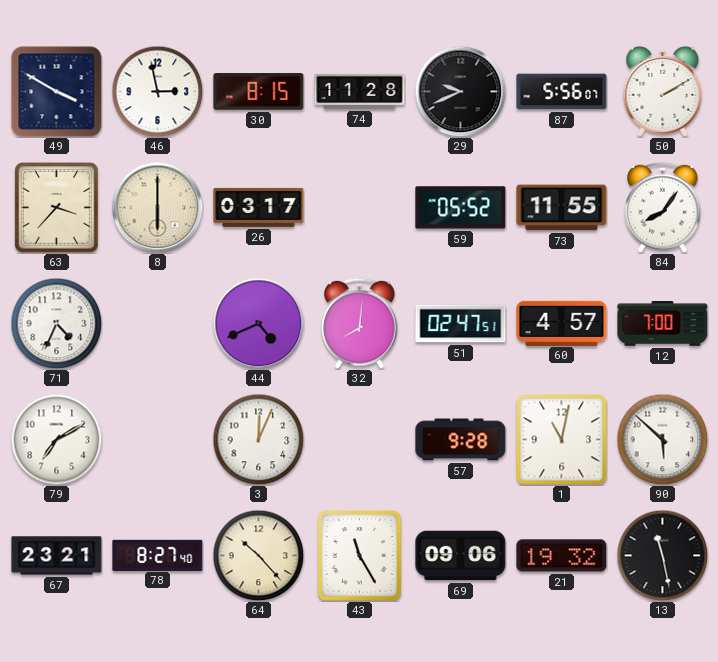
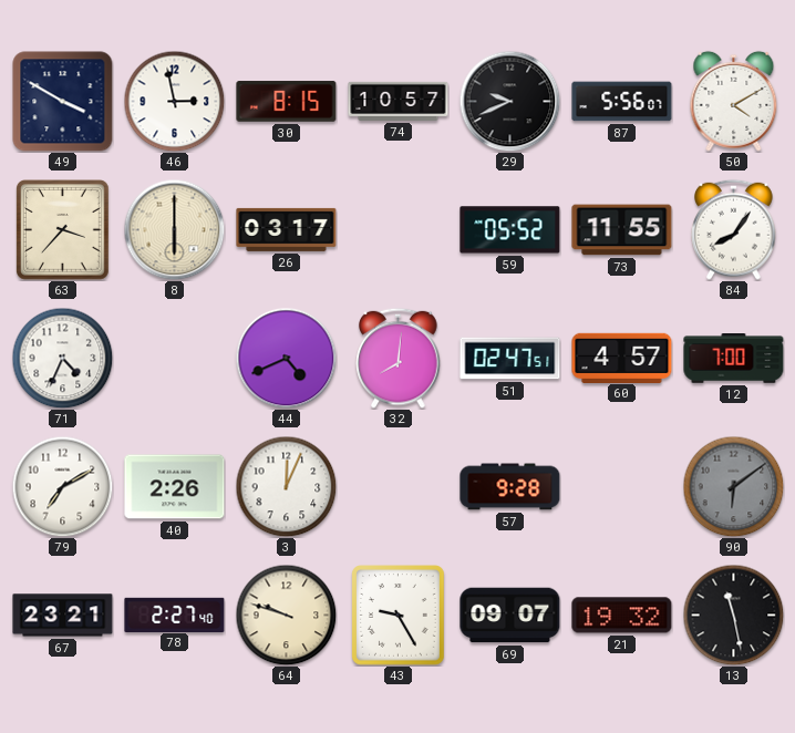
74: 11:28 -> 10:57
50: 2:10 -> 4:10
40: none -> 2:26
1: 11:02 -> none
90: 5:52 -> 6:09
90 dial: white -> grey
78: 8:27 -> 2:27
64: 10:23 -> 9:48
43: 11:25 -> 9:25
69: 09:06 -> 09:07
